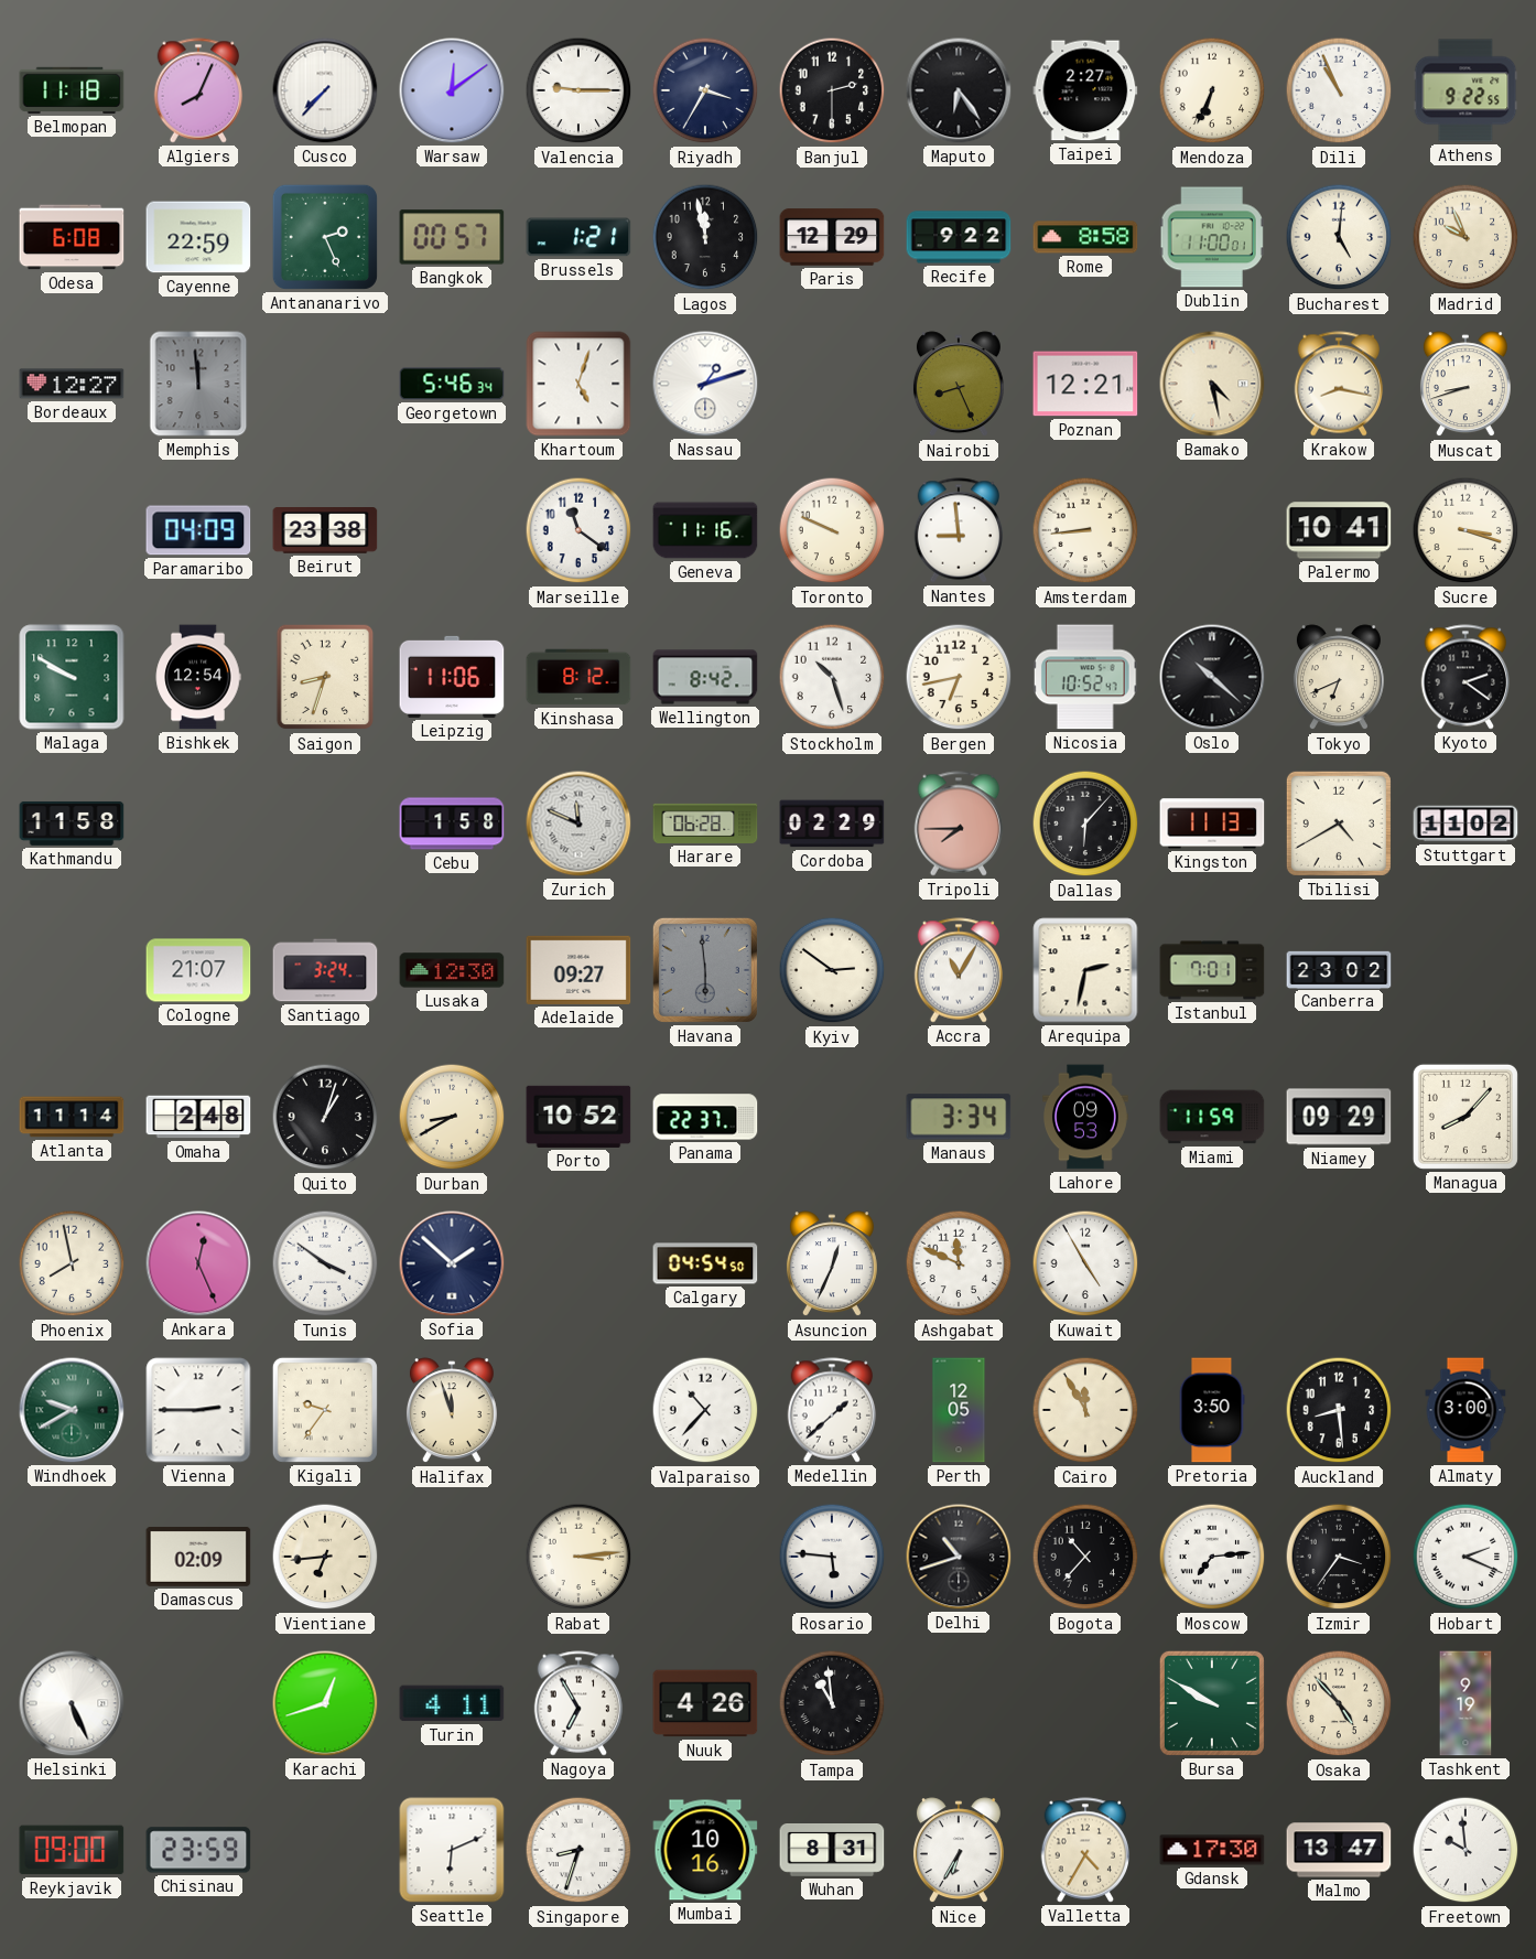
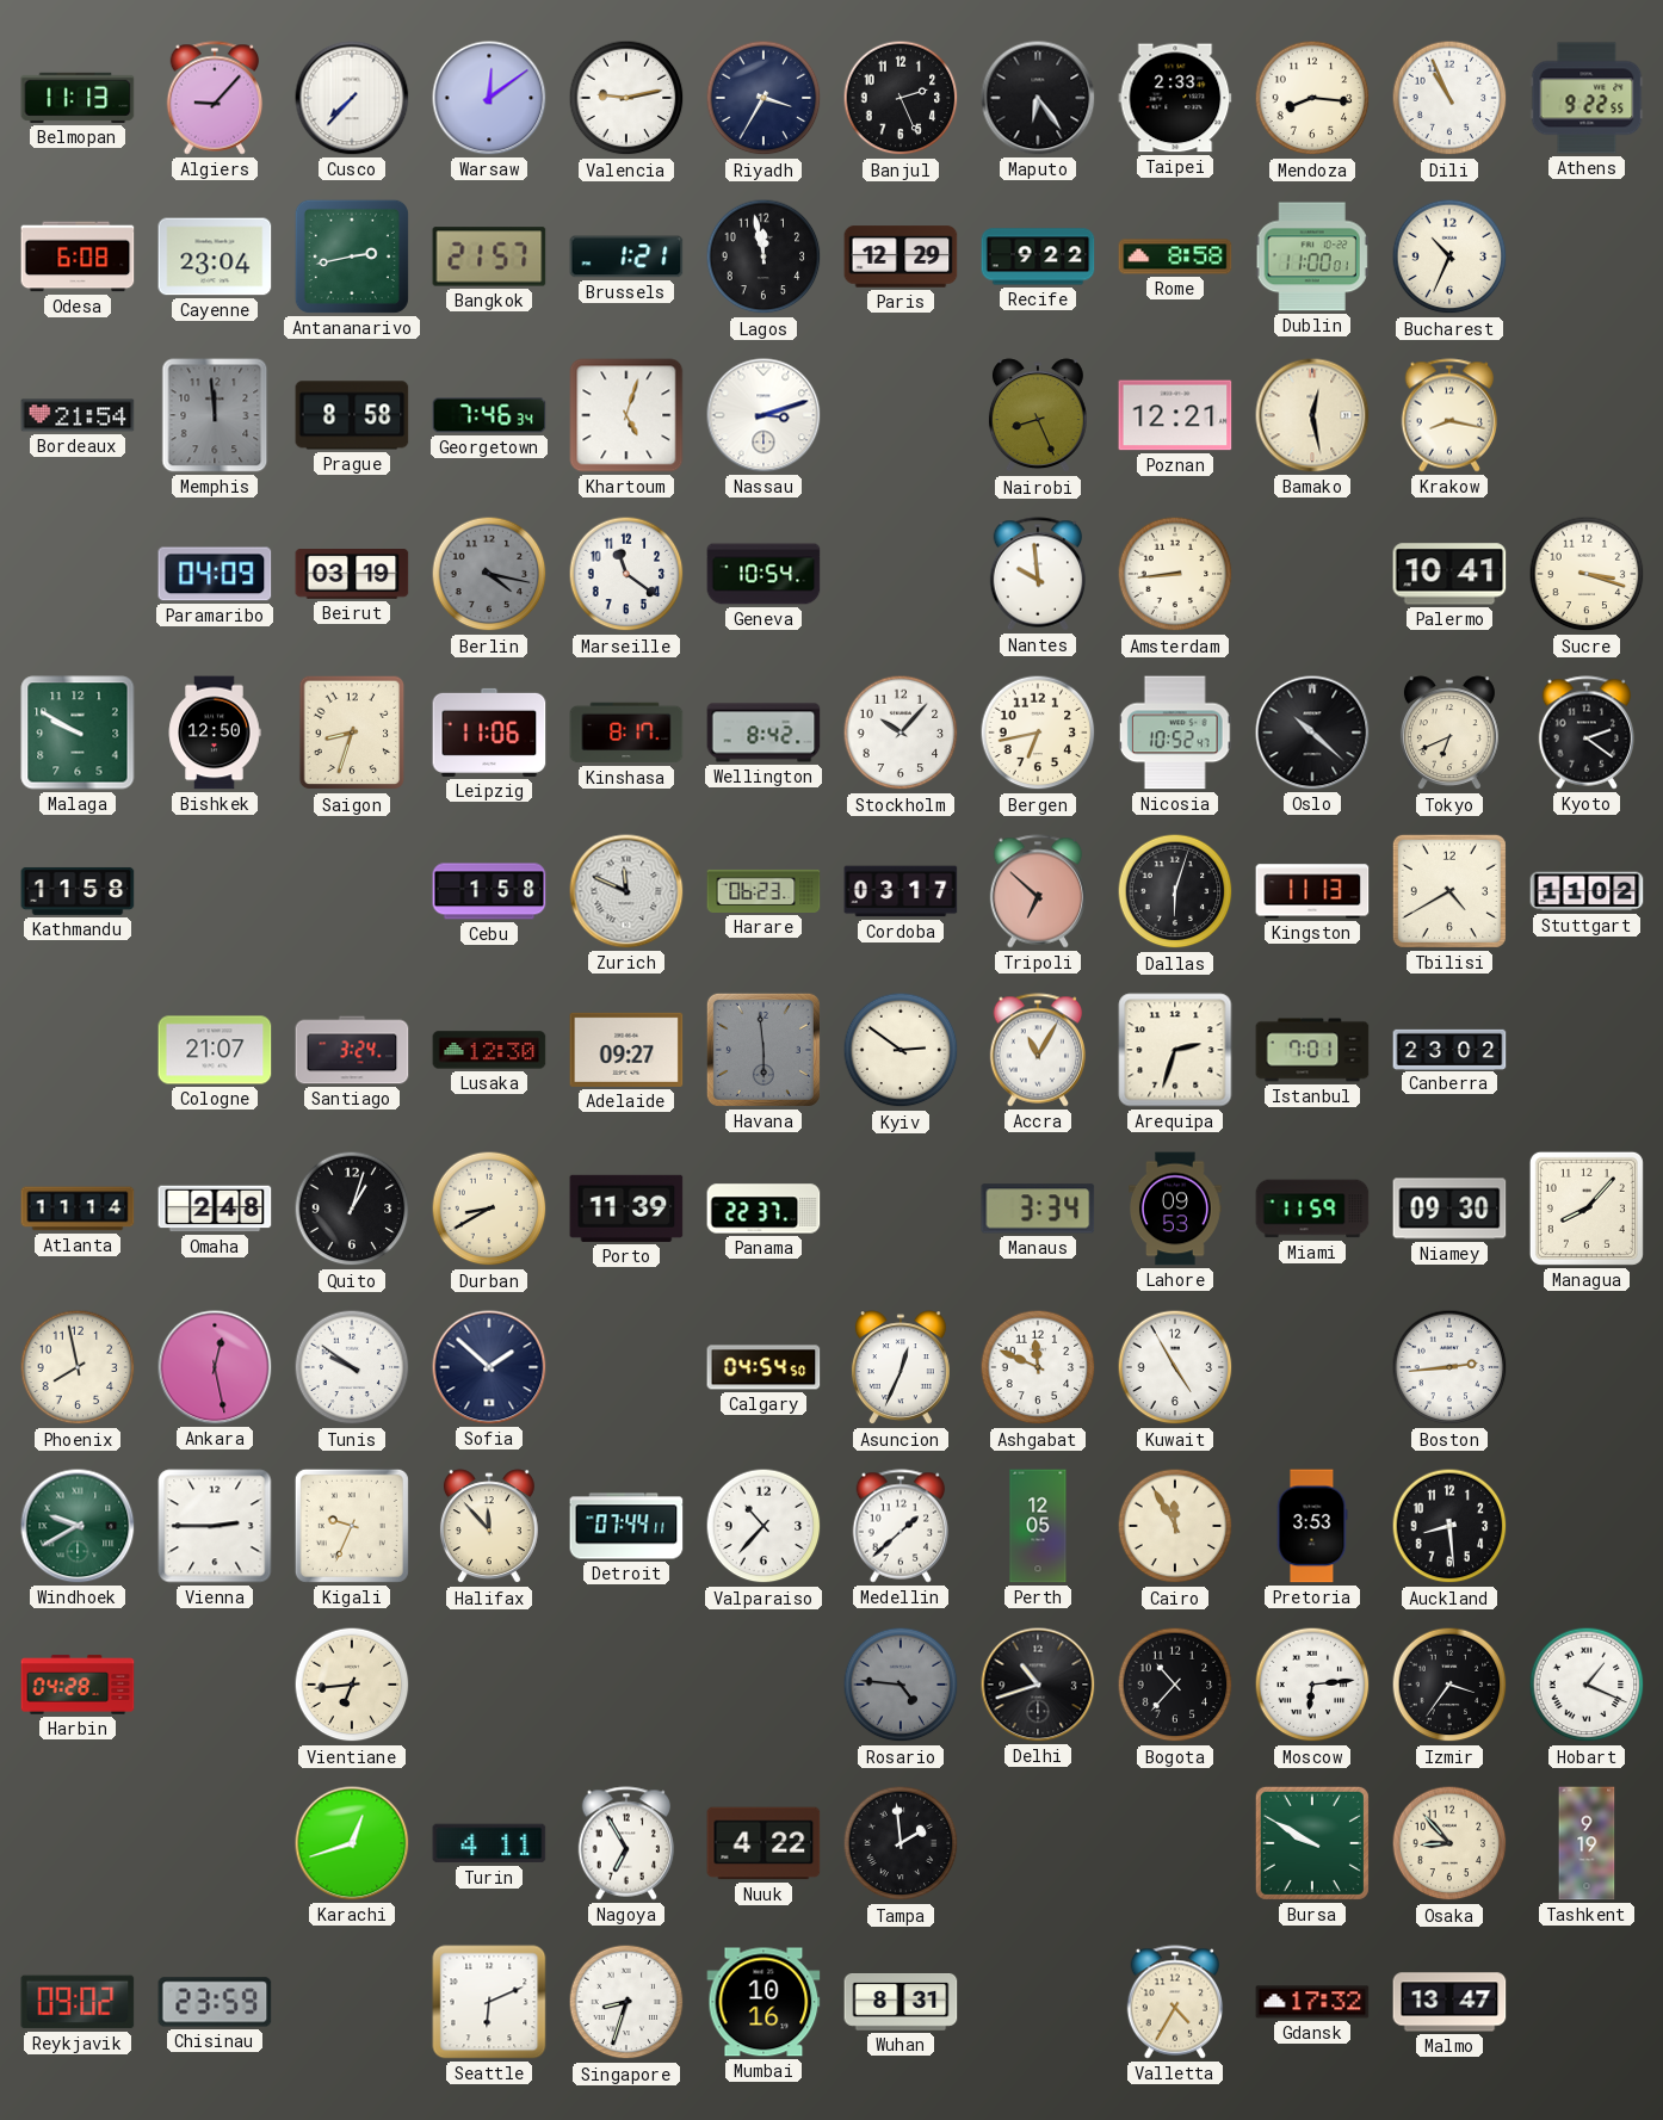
Belmopan: 11:18 -> 11:13
Algiers: 8:04 -> 9:07
Valencia: 9:15 -> 9:13
Banjul: 2:30 -> 2:26
Taipei: 2:27 -> 2:33
Mendoza: 6:34 -> 8:16
Cayenne: 22:59 -> 23:04
Antananarivo: 2:26 -> 2:43
Bangkok: 00:57 -> 21:57
Bucharest: 5:01 -> 10:34
Madrid: 9:56 -> none
Bordeaux: 12:27 -> 21:54
Prague: none -> 8:58
Georgetown: 5:46 -> 7:46
Nassau: 1:12 -> 3:12
Bamako: 4:28 -> 12:28
Muscat: 8:42 -> none
Beirut: 23:38 -> 03:19
Berlin: none -> 4:17
Geneva: 11:16 -> 10:54
Toronto: 9:49 -> none
Nantes: 8:59 -> 9:59
Bishkek: 12:54 -> 12:50
Kinshasa: 8:12 -> 8:17
Stockholm: 10:27 -> 10:07
Harare: 06:28 -> 06:23
Cordoba: 02:29 -> 03:17
Tripoli: 7:45 -> 6:52
Dallas: 6:07 -> 6:03
Arequipa: 2:32 -> 2:33
Porto: 10:52 -> 11:39
Niamey: 09:29 -> 09:30
Ankara: 12:26 -> 12:28
Tunis: 3:51 -> 9:51
Boston: none -> 2:44
Kigali: 9:36 -> 9:34
Halifax: 11:57 -> 11:53
Detroit: none -> 07:44
Pretoria: 3:50 -> 3:53
Almaty: 3:00 -> none
Harbin: none -> 04:28
Damascus: 02:09 -> none
Rabat: 3:14 -> none
Rosario: 5:46 -> 4:46
Rosario dial: white -> grey
Moscow: 7:14 -> 6:14
Hobart: 2:19 -> 1:19
Helsinki: 5:26 -> none
Nuuk: 4:26 -> 4:22
Tampa: 10:59 -> 1:59
Osaka: 4:53 -> 8:53
Reykjavik: 09:00 -> 09:02
Nice: 6:35 -> none
Gdansk: 17:30 -> 17:32
Freetown: 9:59 -> none
